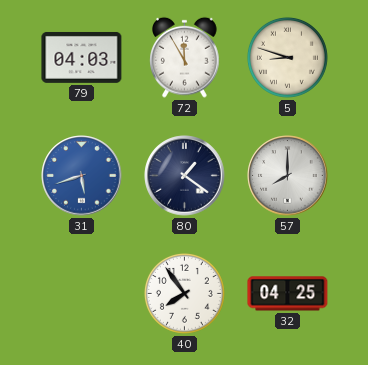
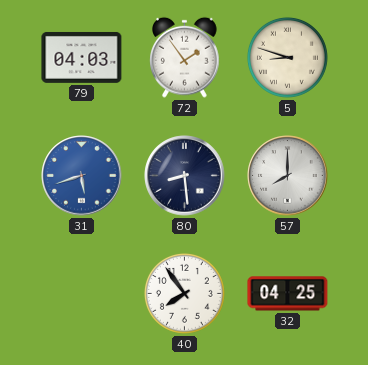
72: 11:55 -> 1:54
80: 1:21 -> 8:29
